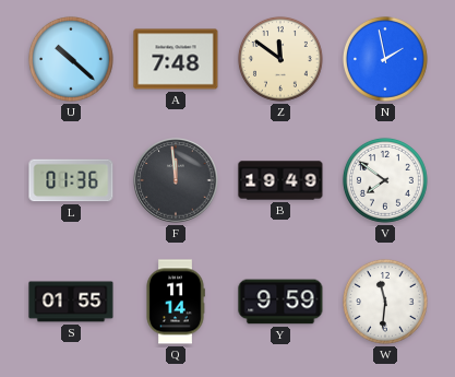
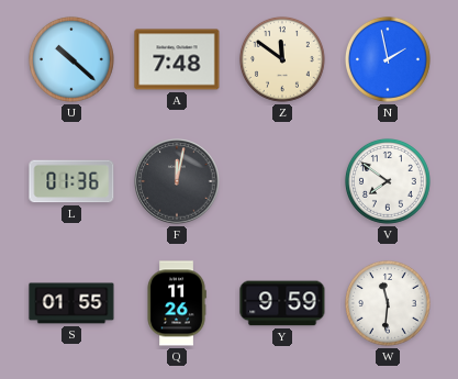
F: 11:59 -> 12:02
B: 19:49 -> none
Q: 11:14 -> 11:26
